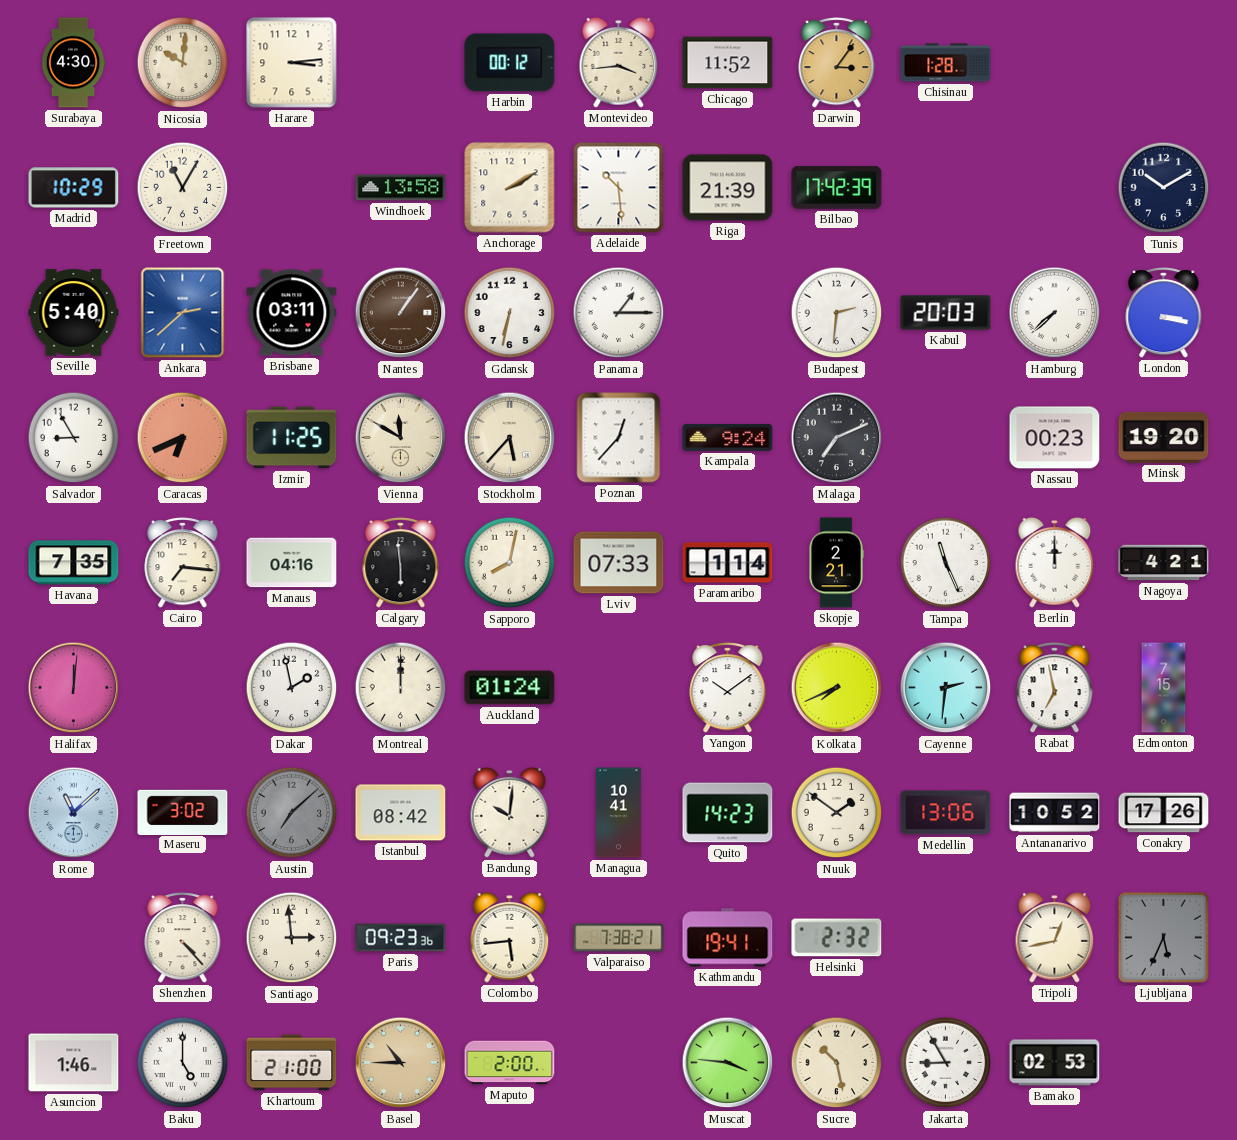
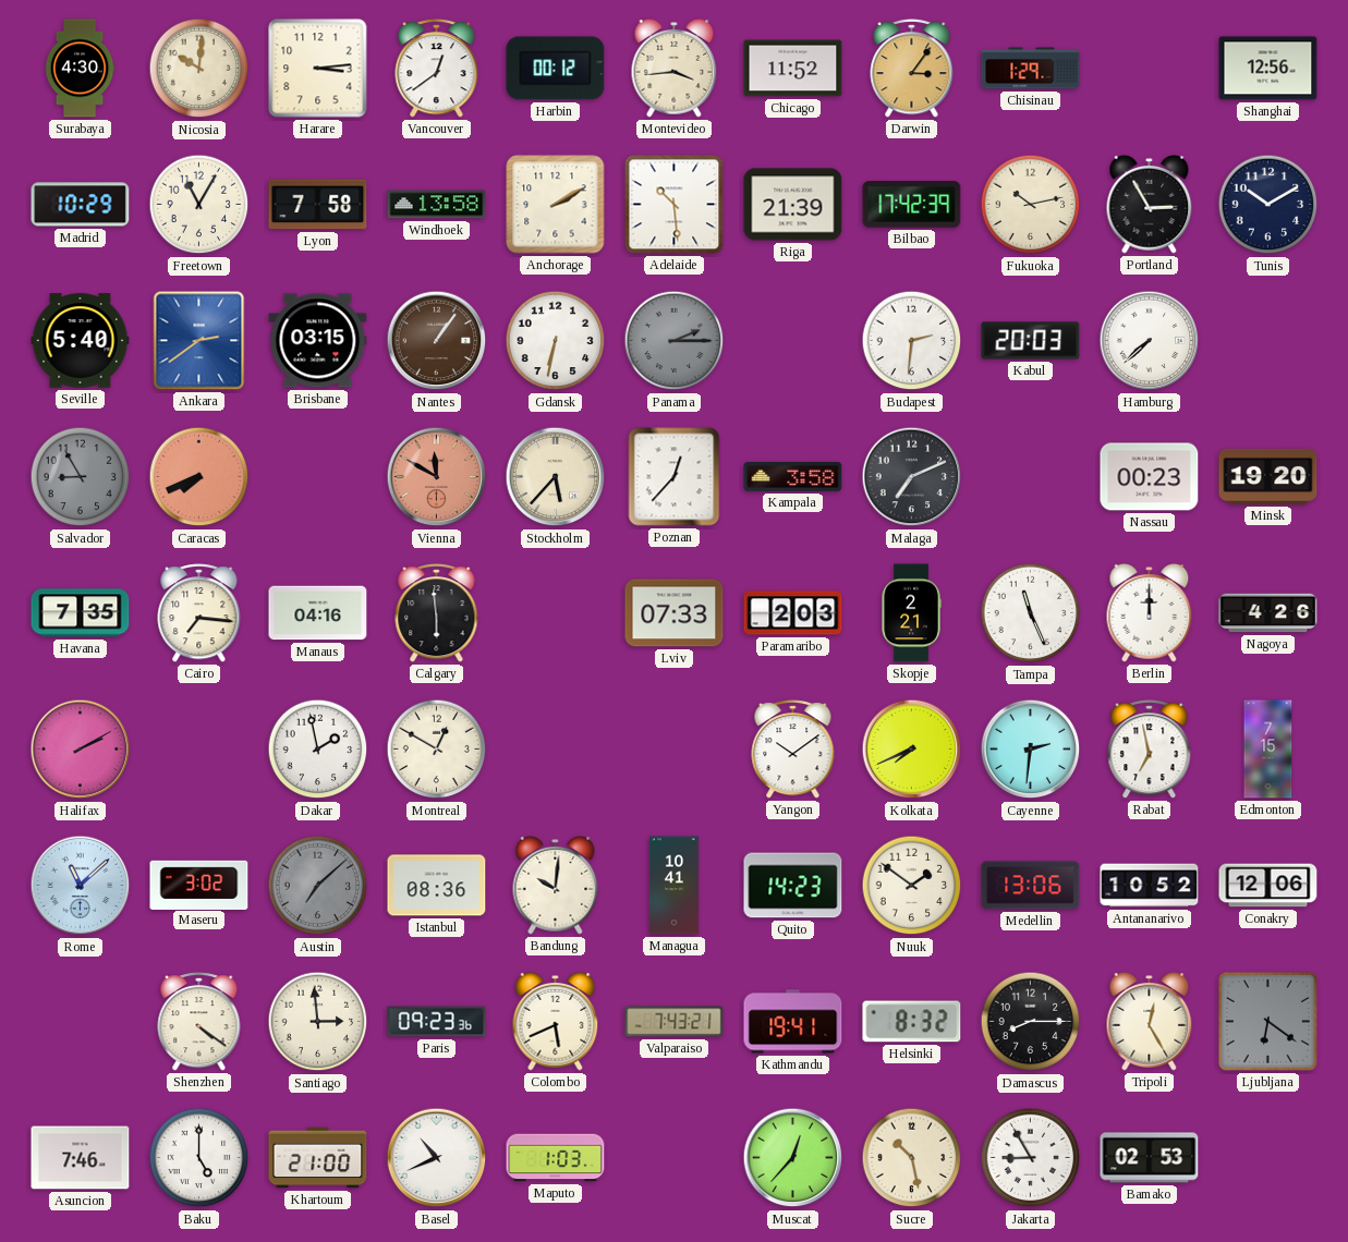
Vancouver: none -> 12:39
Chisinau: 1:28 -> 1:29
Shanghai: none -> 12:56
Lyon: none -> 7:58
Fukuoka: none -> 10:13
Portland: none -> 2:55
Ankara: 2:38 -> 2:39
Brisbane: 03:11 -> 03:15
Panama: 1:15 -> 2:15
Panama dial: white -> grey
London: 3:17 -> none
Salvador dial: white -> grey
Caracas: 6:41 -> 7:41
Izmir: 11:25 -> none
Vienna dial: cream -> salmon
Kampala: 9:24 -> 3:58
Sapporo: 8:02 -> none
Paramaribo: 1:14 -> 2:03
Nagoya: 4:21 -> 4:26
Halifax: 12:01 -> 2:10
Montreal: 12:00 -> 12:50
Auckland: 01:24 -> none
Istanbul: 08:42 -> 08:36
Conakry: 17:26 -> 12:06
Shenzhen: 4:23 -> 4:21
Colombo: 5:44 -> 5:41
Valparaiso: 7:38 -> 7:43
Helsinki: 2:32 -> 8:32
Damascus: none -> 8:15
Tripoli: 12:43 -> 12:25
Ljubljana: 5:34 -> 6:21
Asuncion: 1:46 -> 7:46
Basel: 10:45 -> 10:41
Basel dial: champagne -> white
Maputo: 2:00 -> 1:03
Muscat: 3:46 -> 12:37
